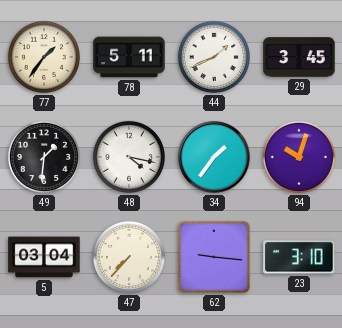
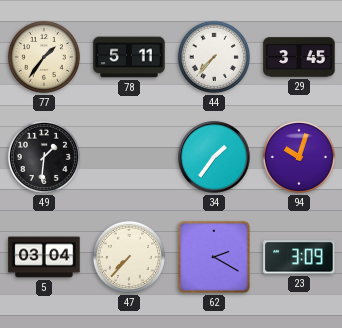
44: 1:41 -> 7:37
48: 4:17 -> none
62: 9:16 -> 2:20
23: 3:10 -> 3:09
